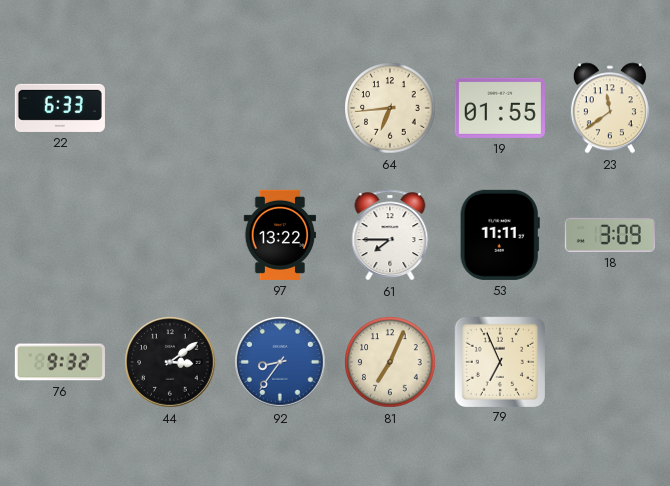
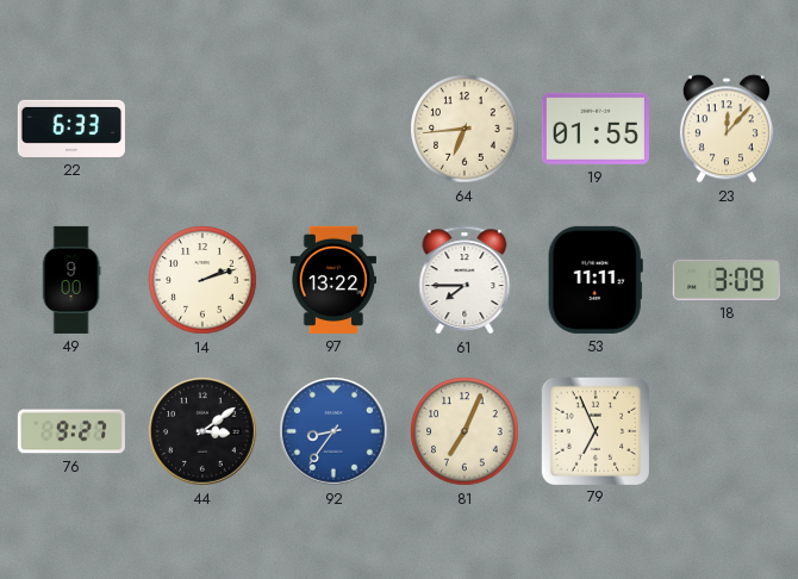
23: 11:39 -> 12:07
49: none -> 9:00
14: none -> 2:12
76: 9:32 -> 9:27
